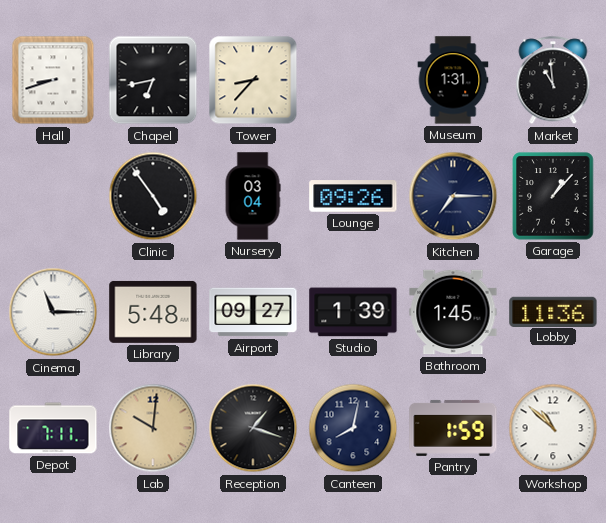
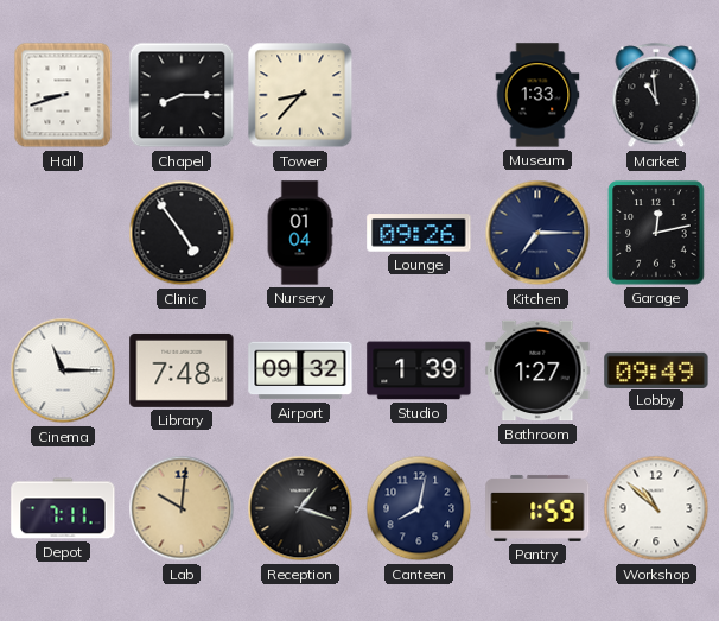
Chapel: 6:43 -> 8:15
Museum: 1:31 -> 1:33
Nursery: 03:04 -> 01:04
Garage: 1:07 -> 12:13
Library: 5:48 -> 7:48
Airport: 09:27 -> 09:32
Bathroom: 1:45 -> 1:27
Lobby: 11:36 -> 09:49
